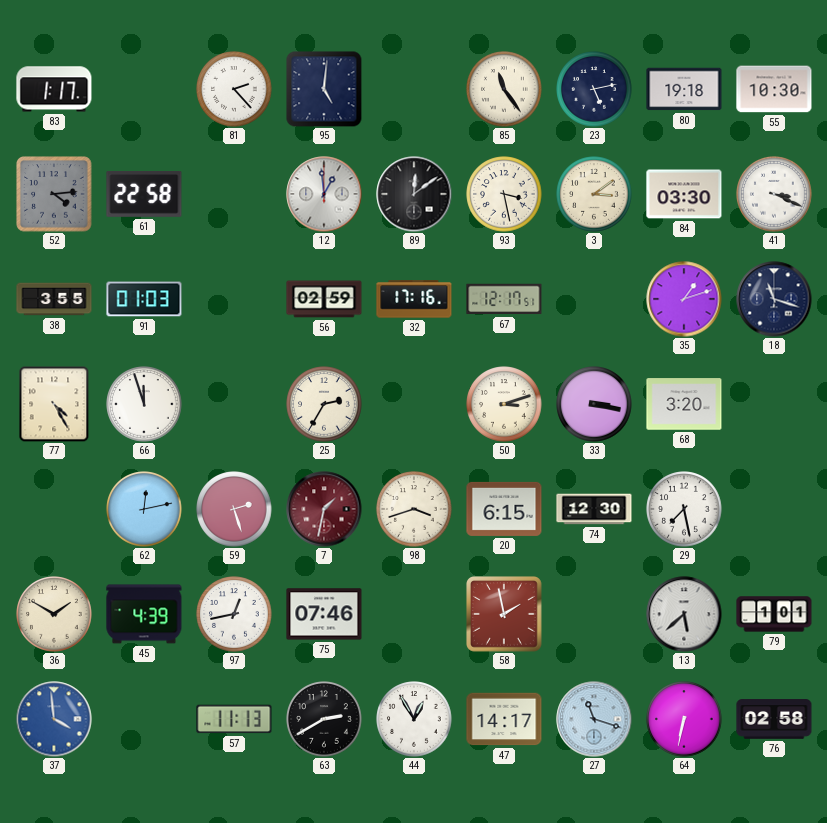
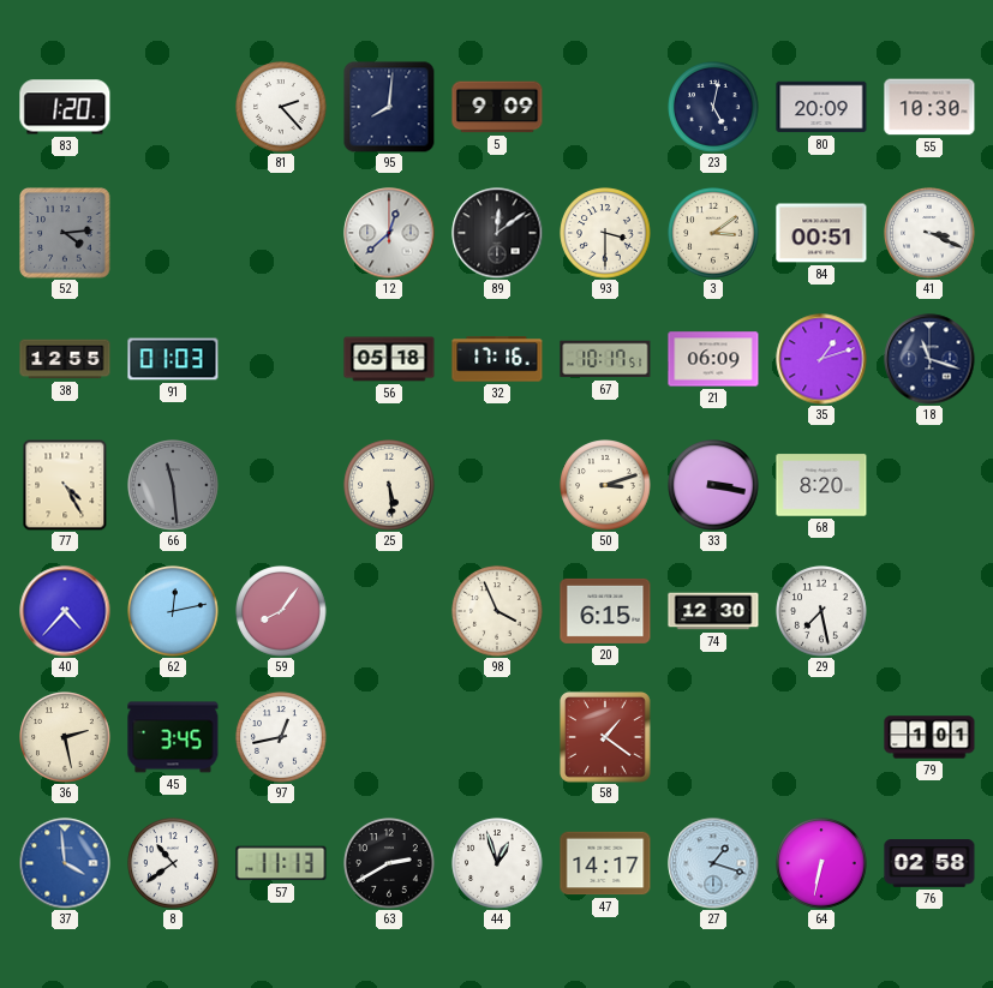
83: 1:17 -> 1:20
95: 5:01 -> 8:01
5: none -> 9:09
85: 11:24 -> none
23: 5:13 -> 5:02
80: 19:18 -> 20:09
61: 22:58 -> none
12: 12:59 -> 12:38
93: 3:28 -> 3:30
84: 03:30 -> 00:51
38: 3:55 -> 12:55
56: 02:59 -> 05:18
67: 12:17 -> 10:17
21: none -> 06:09
66: 11:57 -> 11:29
66 dial: white -> grey
25: 2:35 -> 5:29
68: 3:20 -> 8:20
40: none -> 4:37
59: 2:27 -> 8:06
7: 1:32 -> none
98: 3:42 -> 3:56
36: 1:50 -> 2:28
45: 4:39 -> 3:45
75: 07:46 -> none
58: 1:58 -> 1:21
13: 5:38 -> none
8: none -> 10:39
44: 12:55 -> 12:57
27: 11:18 -> 1:18
